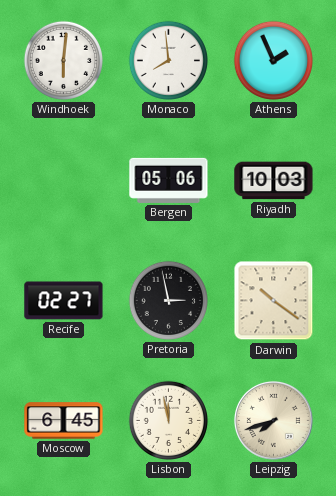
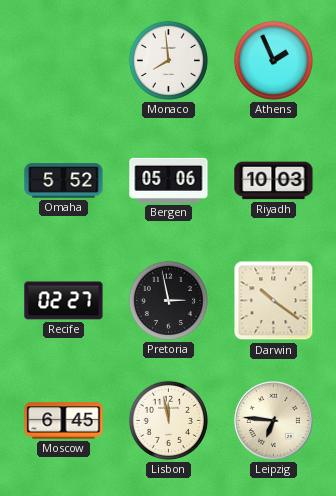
Windhoek: 6:01 -> none
Omaha: none -> 5:52
Leipzig: 7:42 -> 6:46
